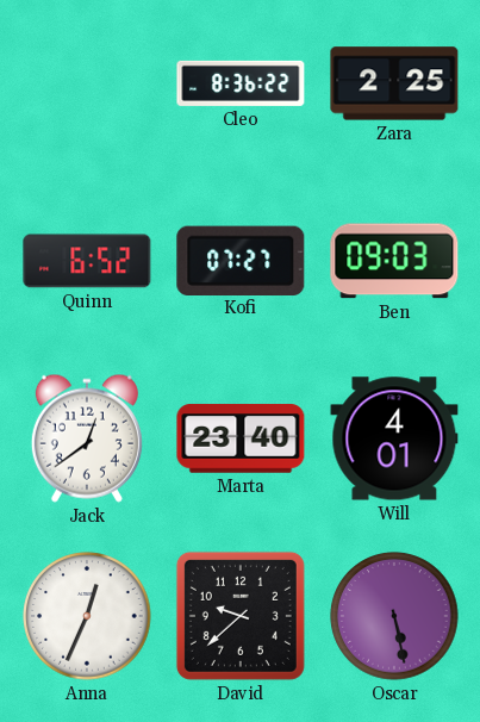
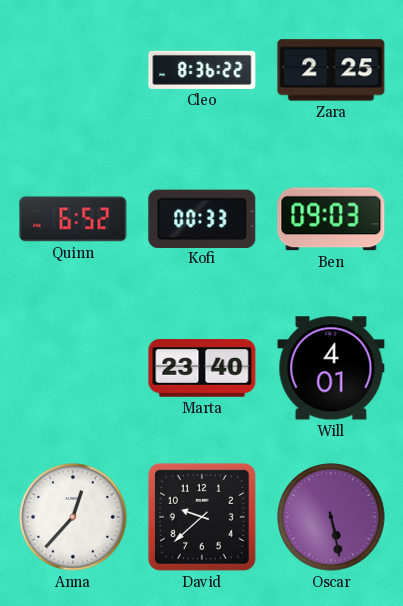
Kofi: 07:27 -> 00:33
Jack: 12:39 -> none
Anna: 12:34 -> 12:37
